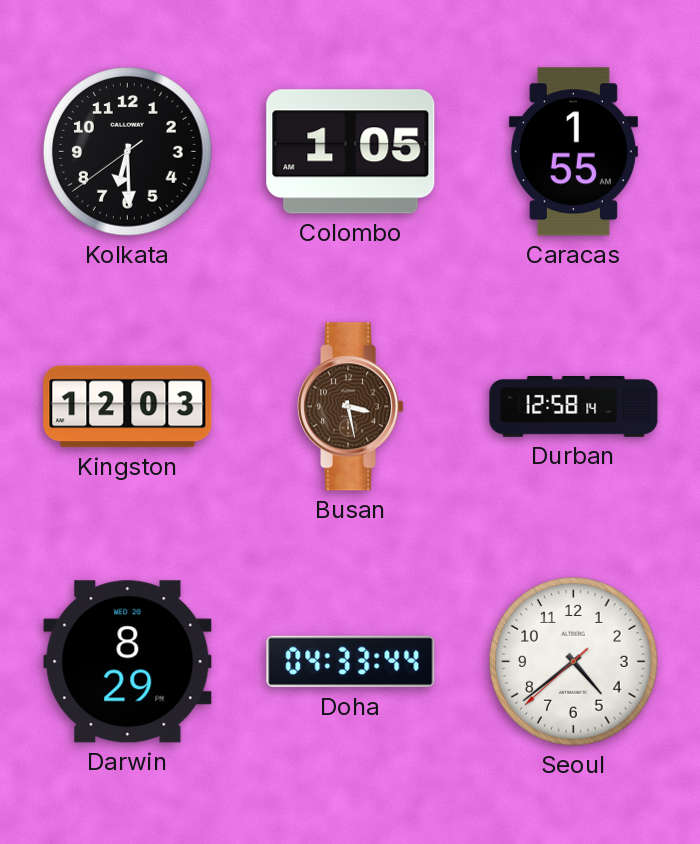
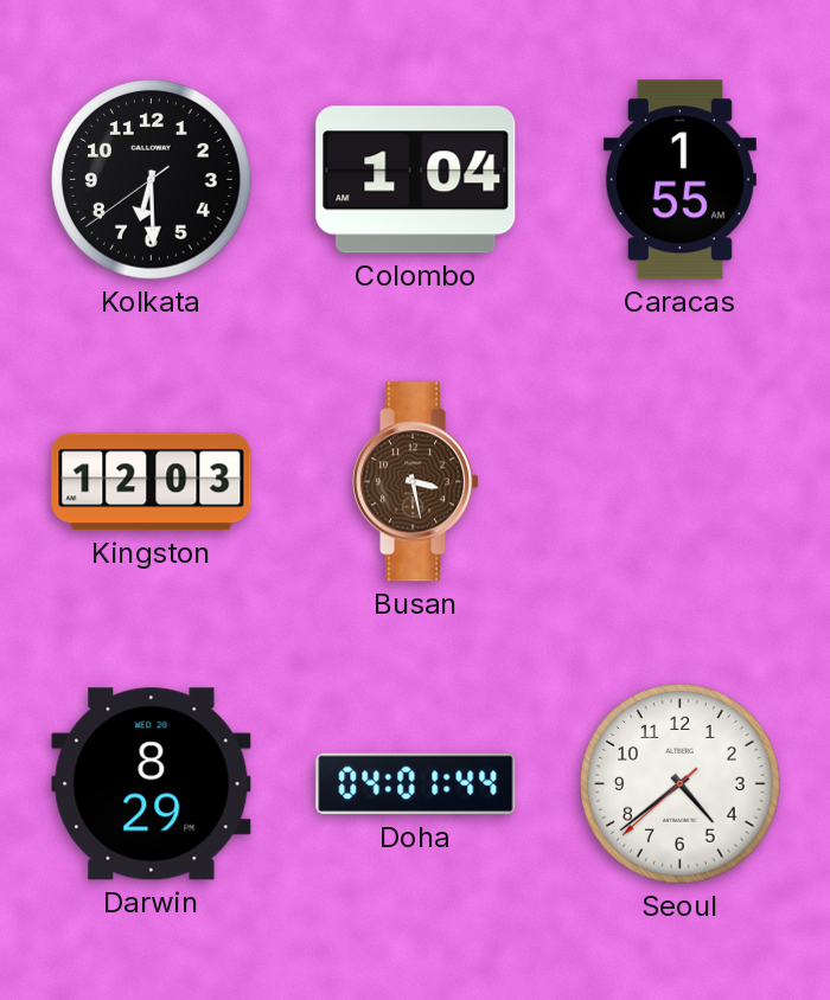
Colombo: 1:05 -> 1:04
Durban: 12:58 -> none
Doha: 04:33 -> 04:01
